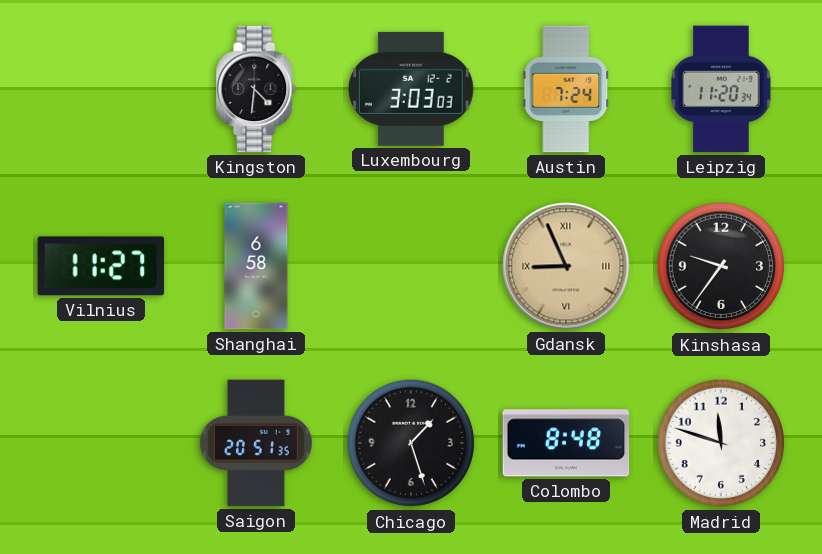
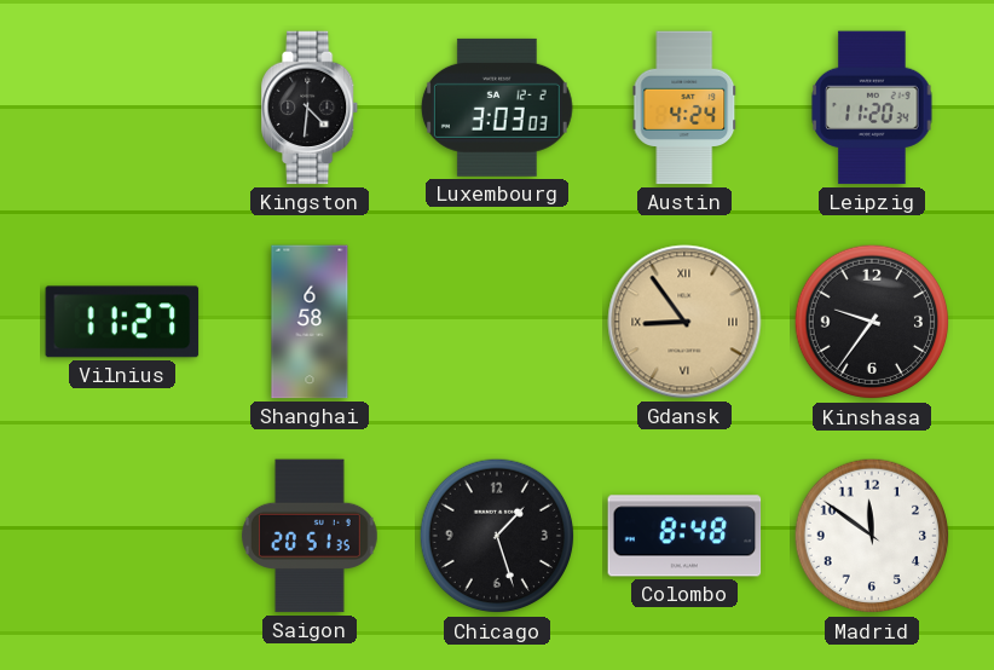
Austin: 7:24 -> 4:24
Gdansk: 8:56 -> 8:54
Madrid: 11:48 -> 11:51
